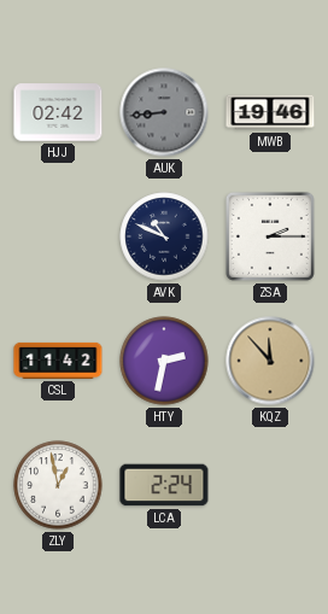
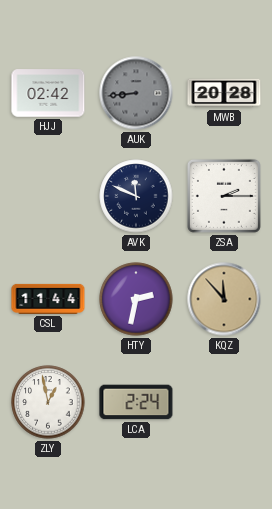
MWB: 19:46 -> 20:28
AVK: 10:49 -> 11:49
CSL: 11:42 -> 11:44
